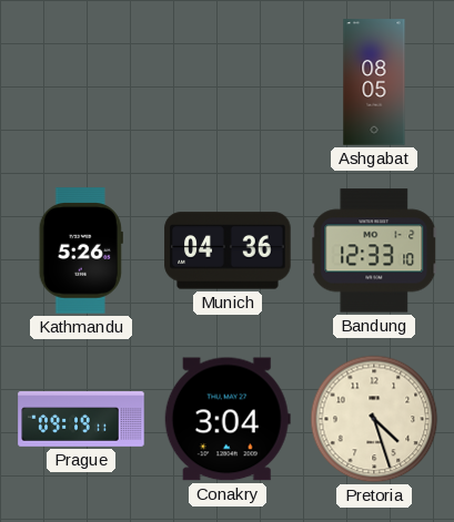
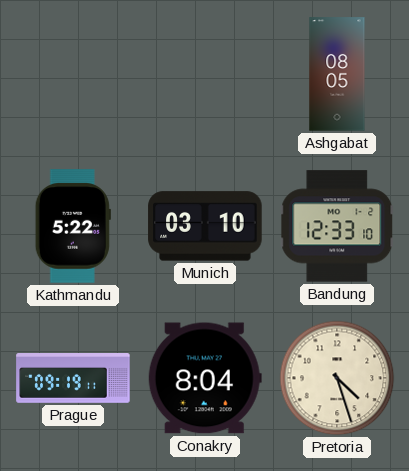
Kathmandu: 5:26 -> 5:22
Munich: 04:36 -> 03:10
Conakry: 3:04 -> 8:04
